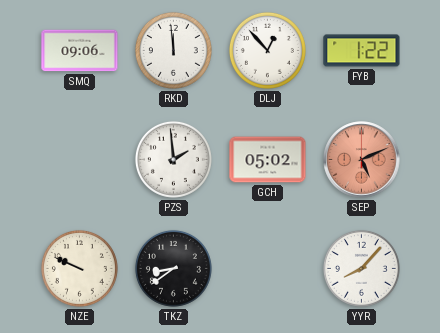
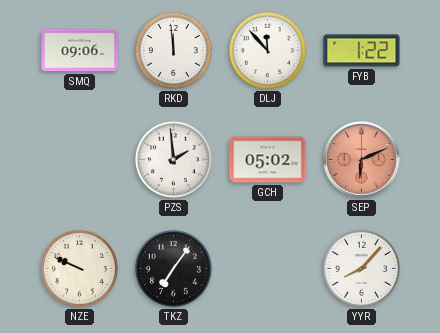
DLJ: 12:53 -> 11:53
SEP: 5:11 -> 6:11
TKZ: 8:39 -> 7:06
